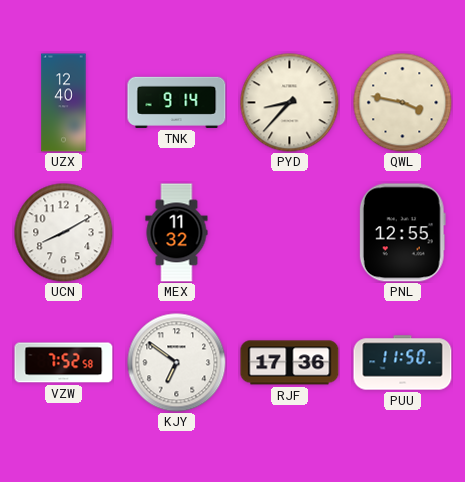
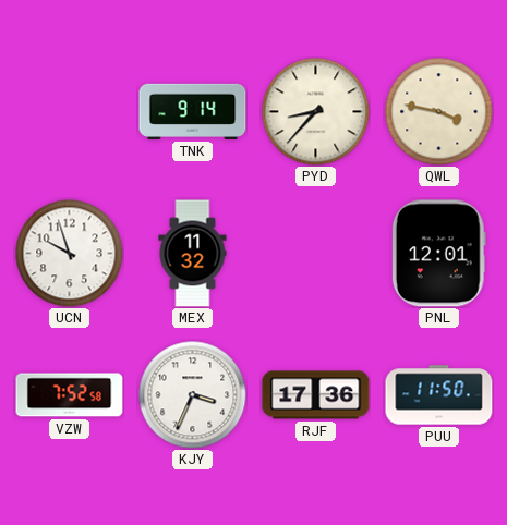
UZX: 12:40 -> none
UCN: 8:10 -> 9:57
PNL: 12:55 -> 12:01
KJY: 6:51 -> 3:34
